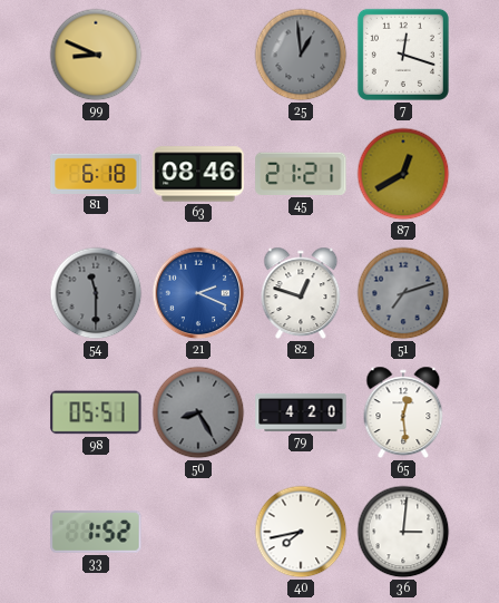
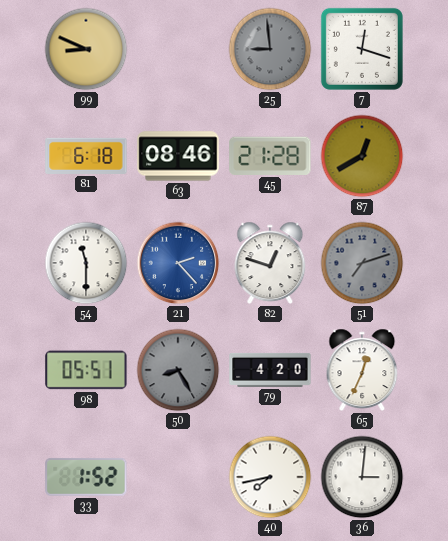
25: 12:59 -> 8:59
45: 21:21 -> 21:28
54 dial: grey -> white
21: 2:19 -> 2:23
65: 12:29 -> 12:34
